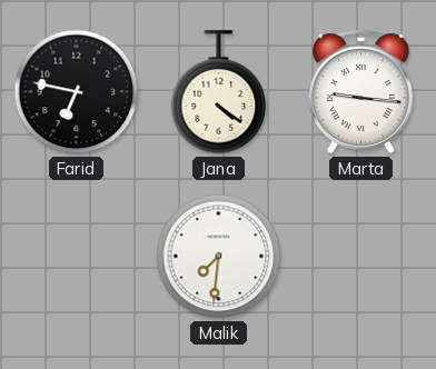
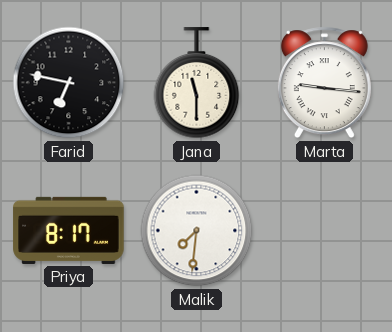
Jana: 4:21 -> 11:30
Priya: none -> 8:17
